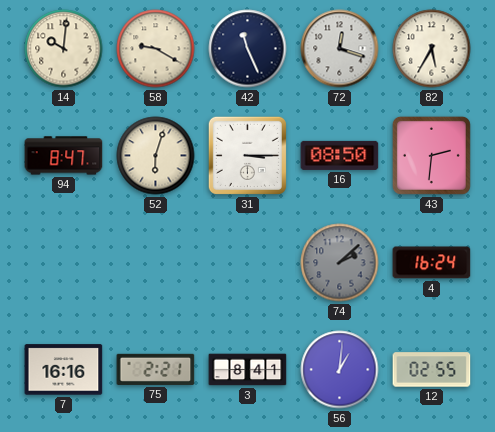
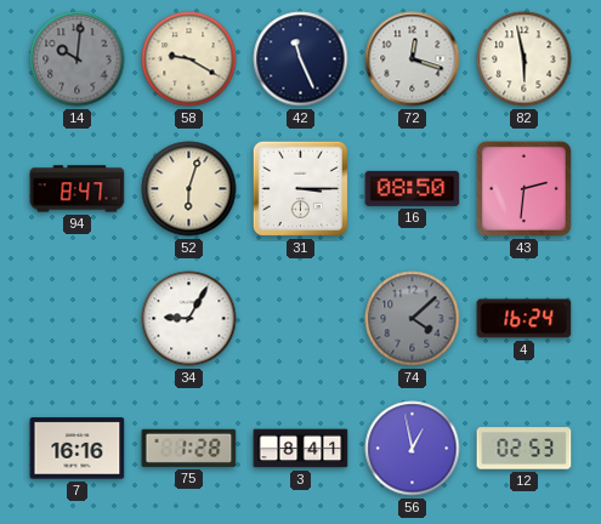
14 dial: cream -> grey
82: 5:35 -> 5:58
34: none -> 9:05
74: 2:08 -> 4:08
75: 2:21 -> 1:28
56: 1:01 -> 12:58
12: 02:55 -> 02:53
